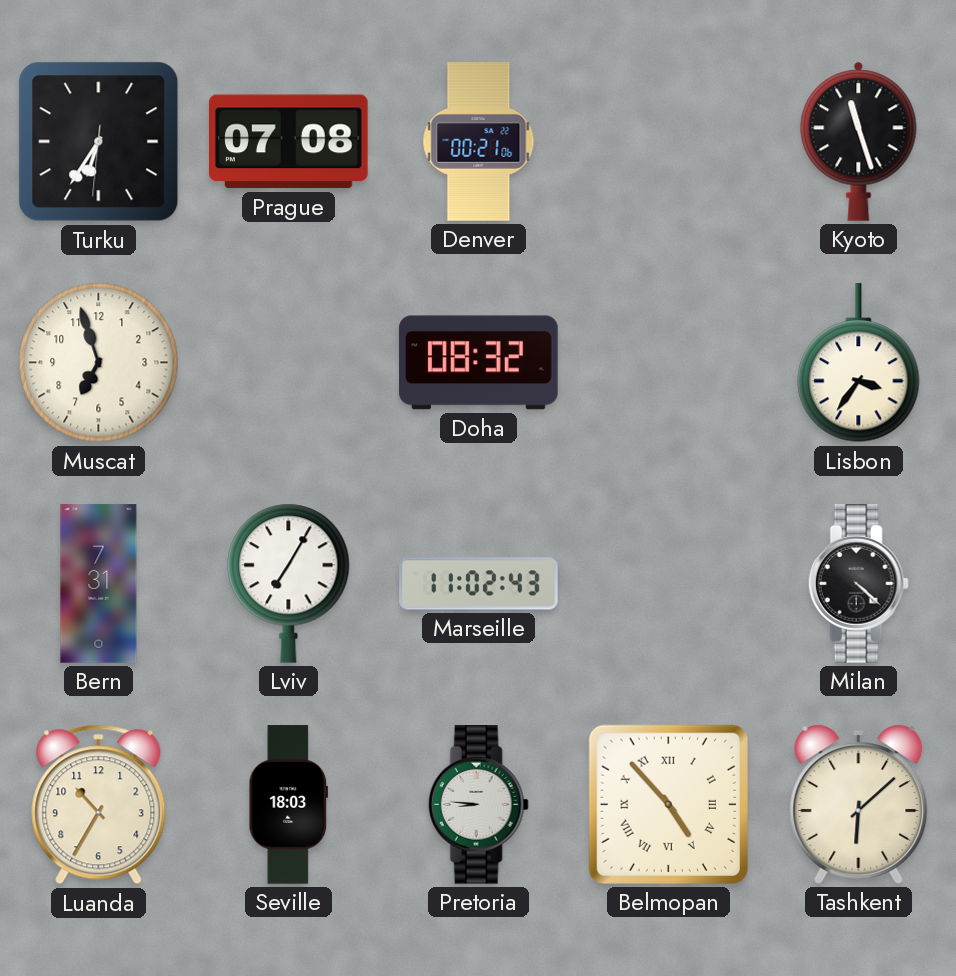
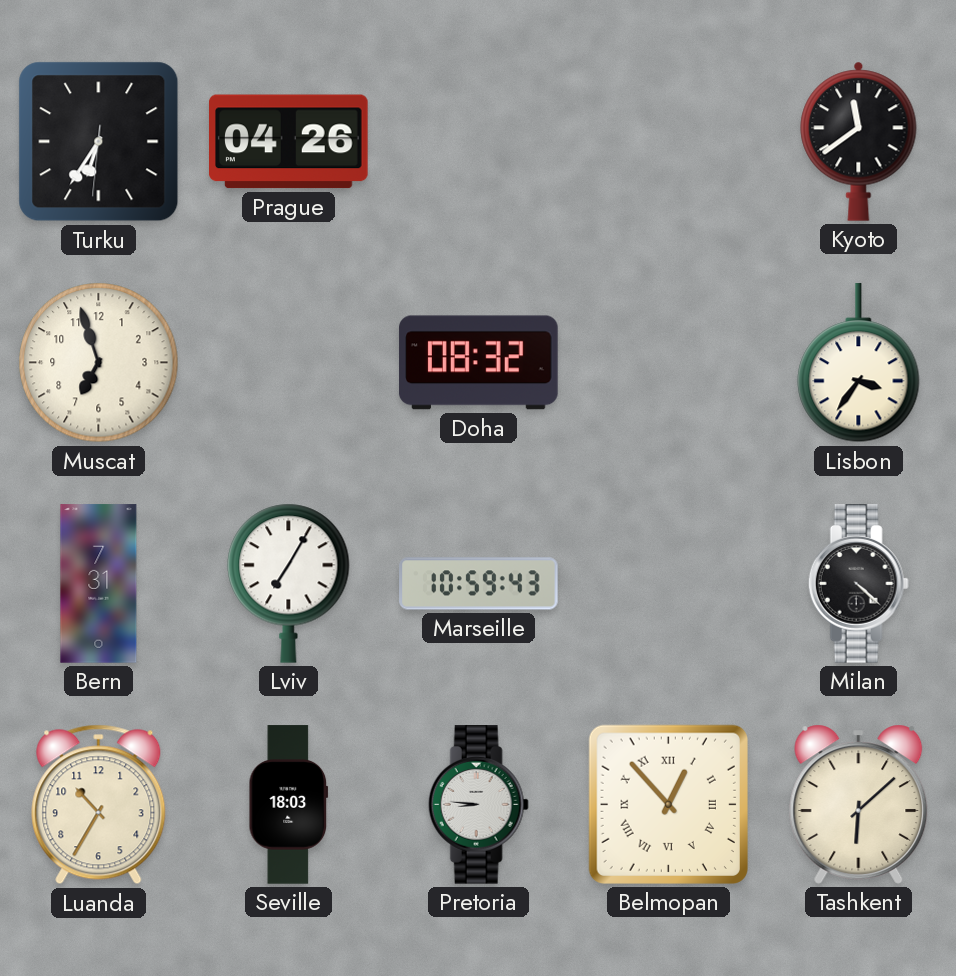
Prague: 07:08 -> 04:26
Denver: 00:21 -> none
Kyoto: 11:27 -> 11:39
Marseille: 11:02 -> 10:59
Belmopan: 4:53 -> 12:53
